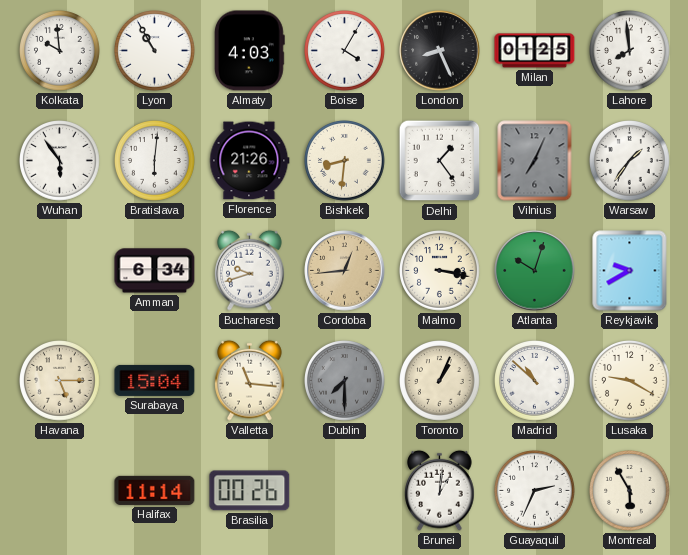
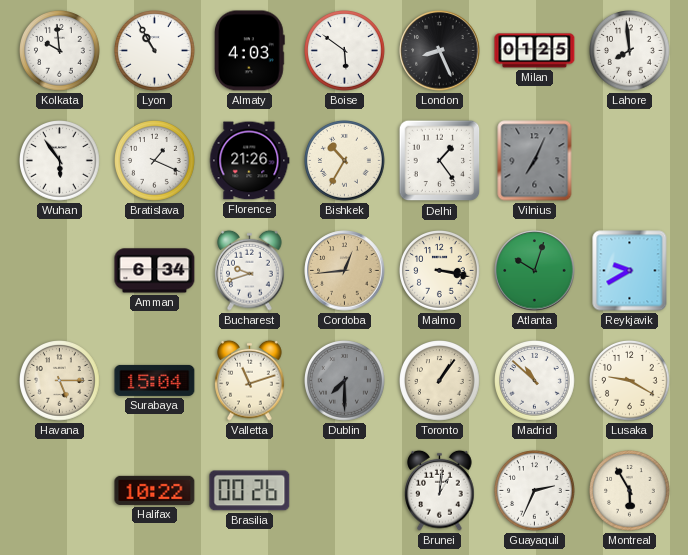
Boise: 4:05 -> 5:51
Bratislava: 6:01 -> 1:19
Bishkek: 8:31 -> 10:35
Warsaw: 1:36 -> none
Valletta: 11:16 -> 11:12
Toronto: 1:04 -> 1:06
Halifax: 11:14 -> 10:22
